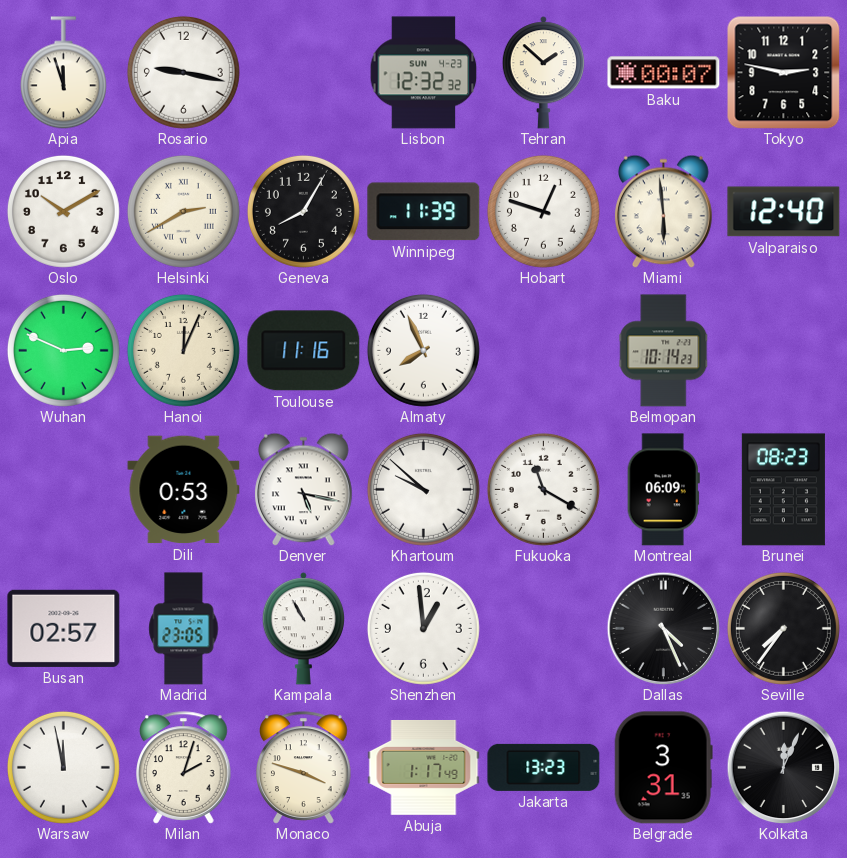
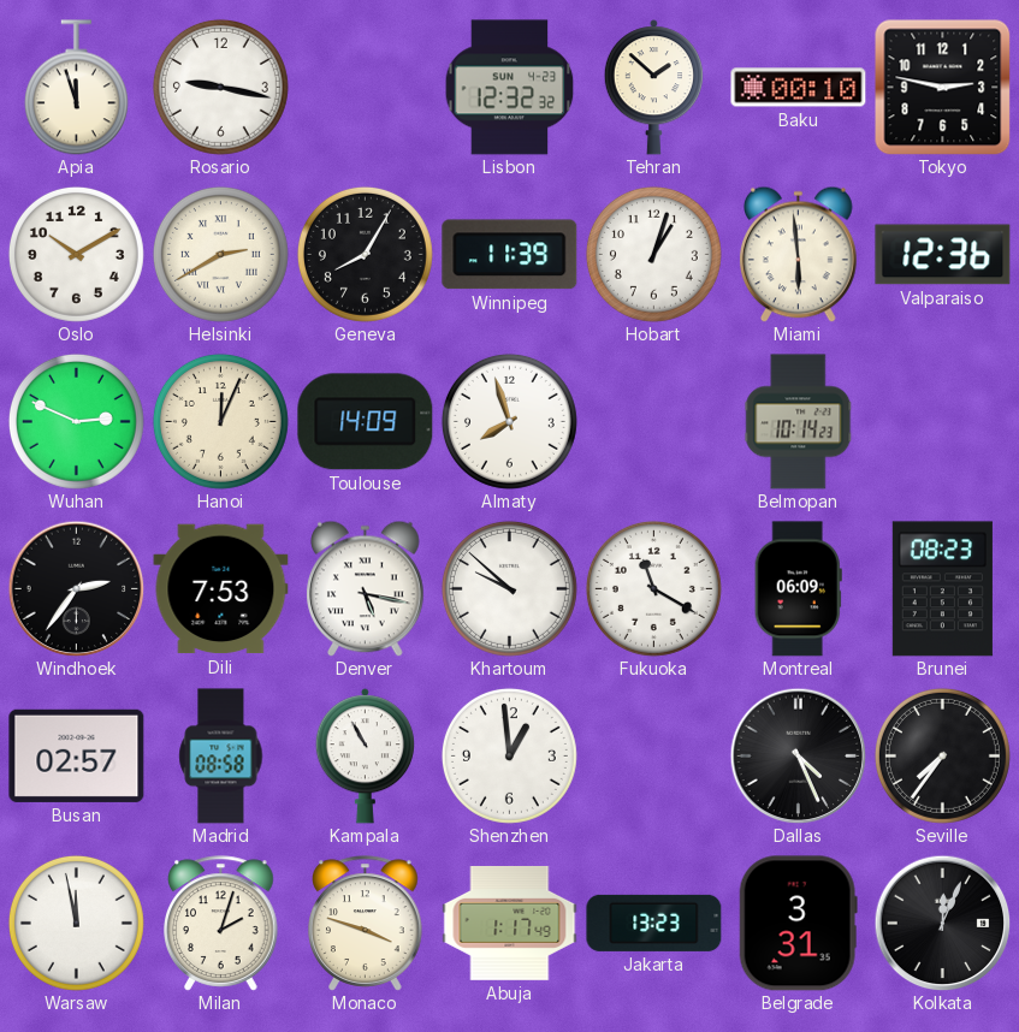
Baku: 00:07 -> 00:10
Hobart: 12:48 -> 1:03
Valparaiso: 12:40 -> 12:36
Toulouse: 11:16 -> 14:09
Almaty: 7:56 -> 7:57
Windhoek: none -> 2:36
Dili: 0:53 -> 7:53
Madrid: 23:05 -> 08:58
